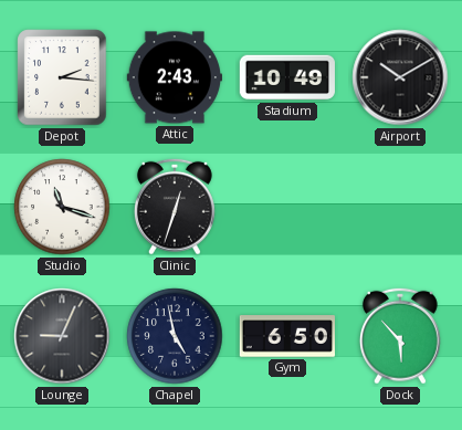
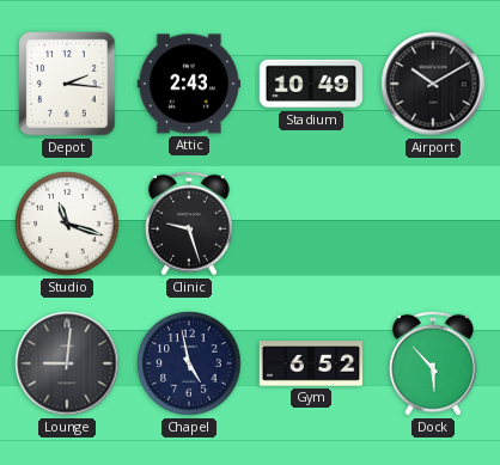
Clinic: 12:33 -> 9:27
Lounge: 9:04 -> 9:01
Gym: 6:50 -> 6:52
